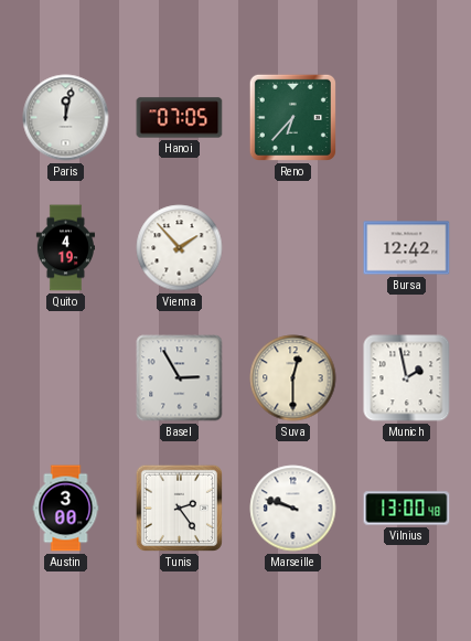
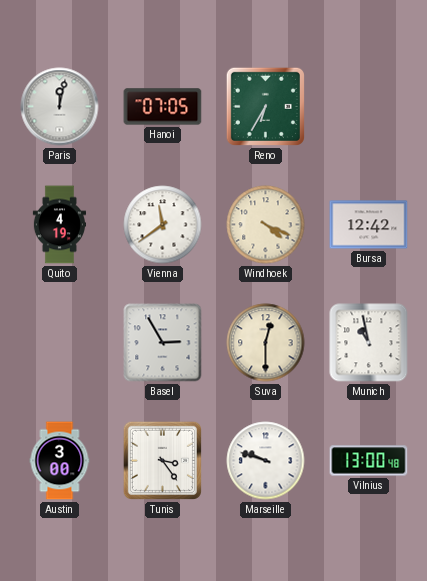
Reno: 6:37 -> 6:35
Vienna: 1:53 -> 11:39
Windhoek: none -> 4:19
Munich: 1:58 -> 10:58
Tunis: 2:24 -> 3:24
